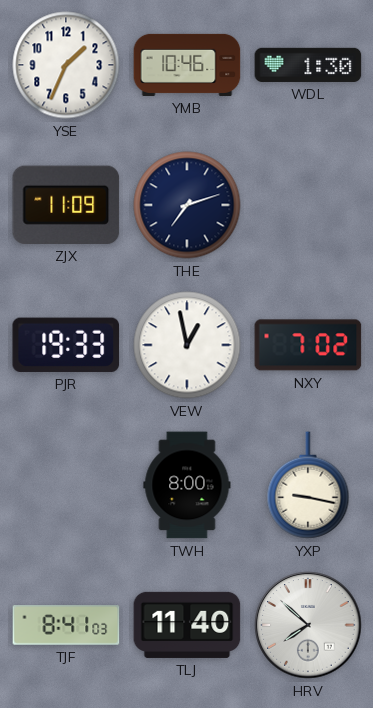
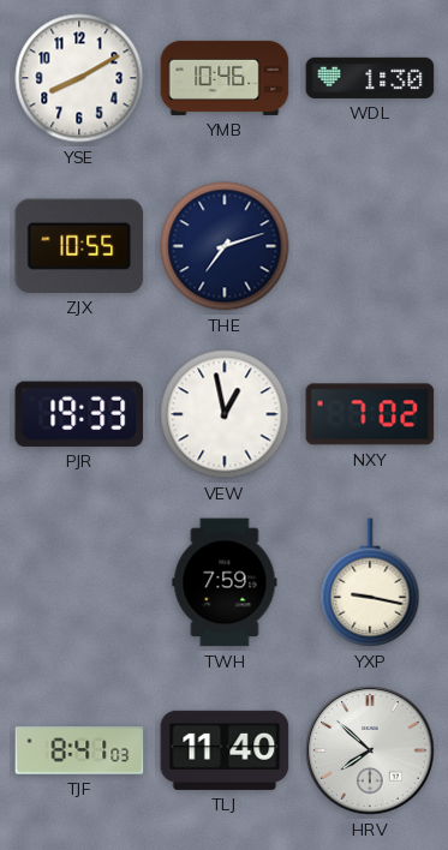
YSE: 1:34 -> 8:10
ZJX: 11:09 -> 10:55
TWH: 8:00 -> 7:59
